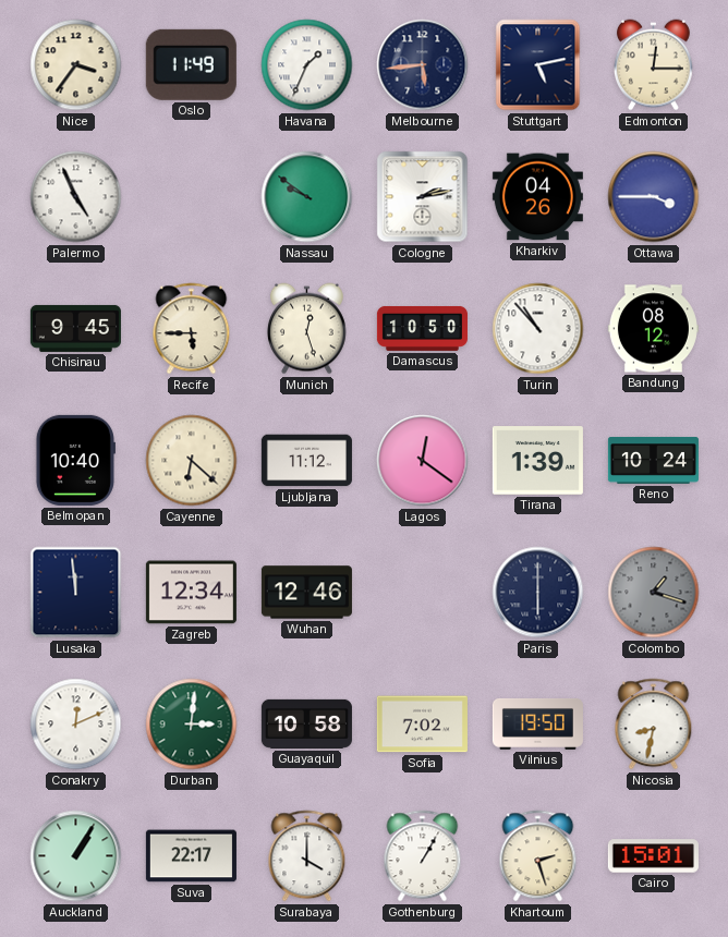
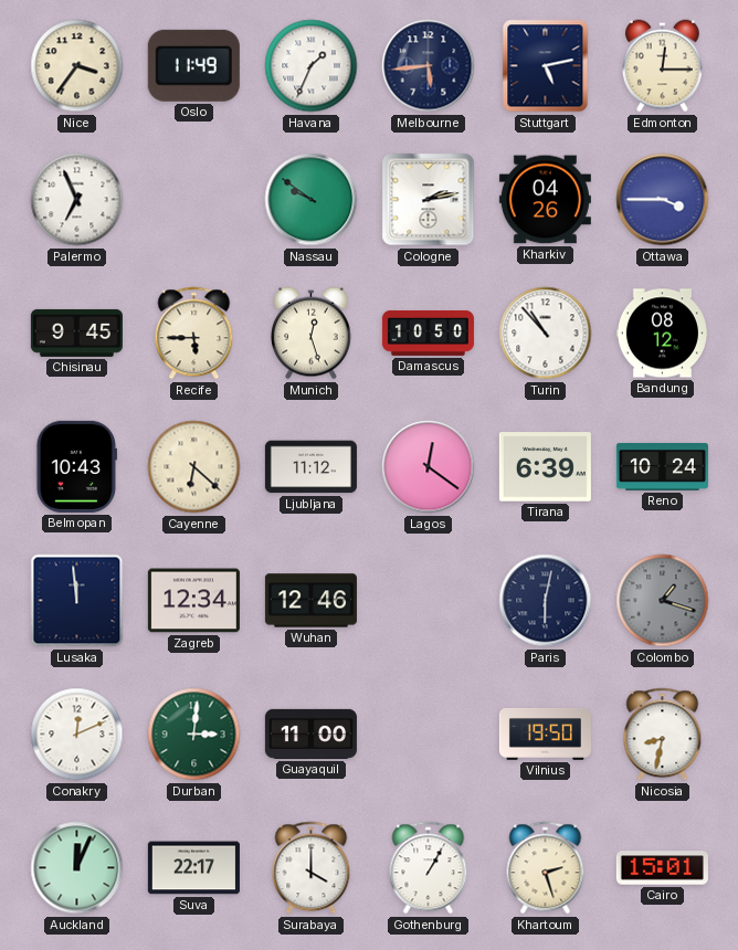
Palermo: 4:56 -> 6:56
Belmopan: 10:40 -> 10:43
Tirana: 1:39 -> 6:39
Paris: 6:00 -> 6:02
Guayaquil: 10:58 -> 11:00
Sofia: 7:02 -> none
Auckland: 1:05 -> 12:04
